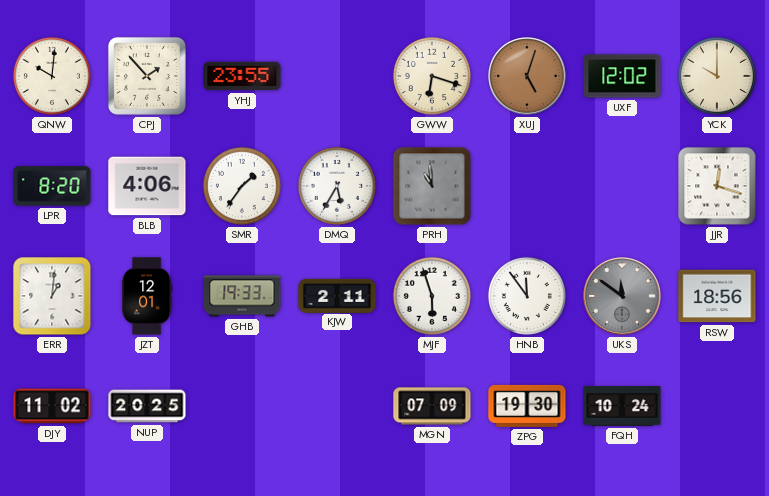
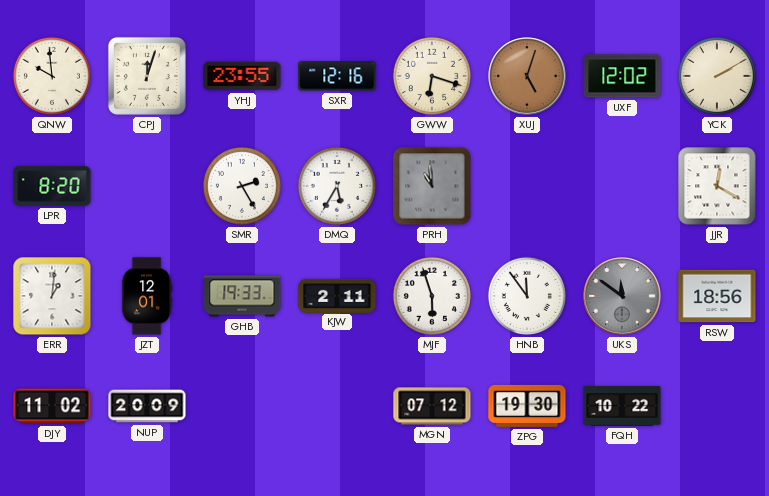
QNW: 10:01 -> 9:59
CPJ: 1:53 -> 12:03
SXR: none -> 12:16
YCK: 10:00 -> 2:10
BLB: 4:06 -> none
SMR: 1:36 -> 2:25
JJR: 12:18 -> 12:20
NUP: 20:25 -> 20:09
MGN: 07:09 -> 07:12
FQH: 10:24 -> 10:22
